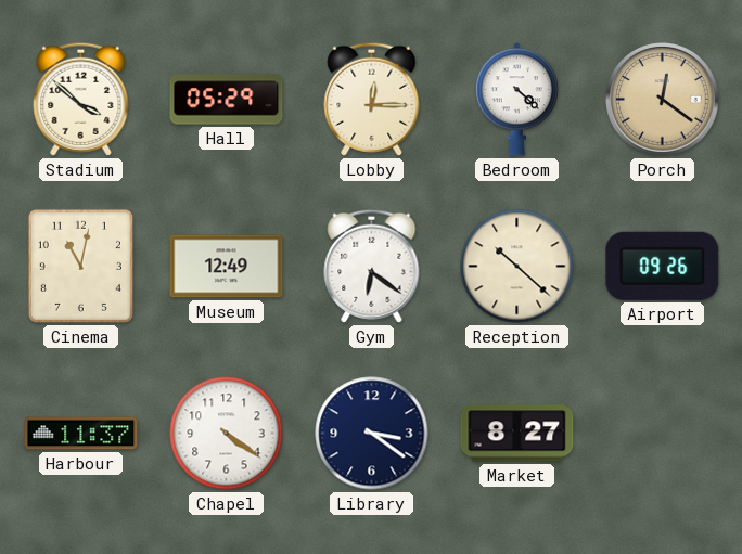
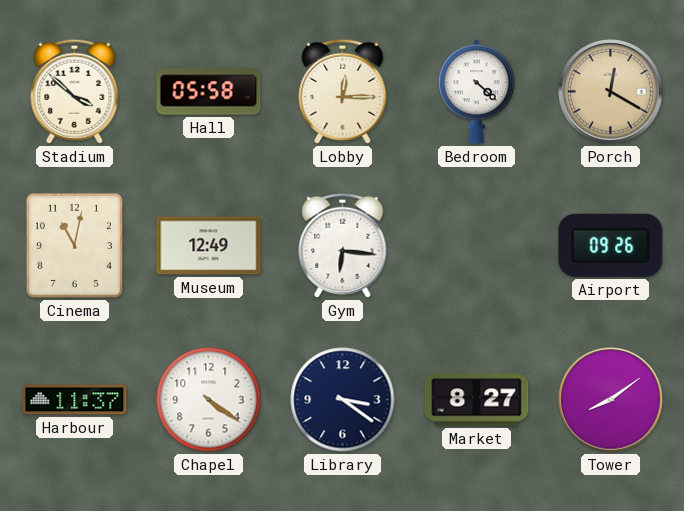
Hall: 05:29 -> 05:58
Porch: 12:21 -> 12:20
Gym: 6:21 -> 6:16
Reception: 10:22 -> none
Tower: none -> 8:09
